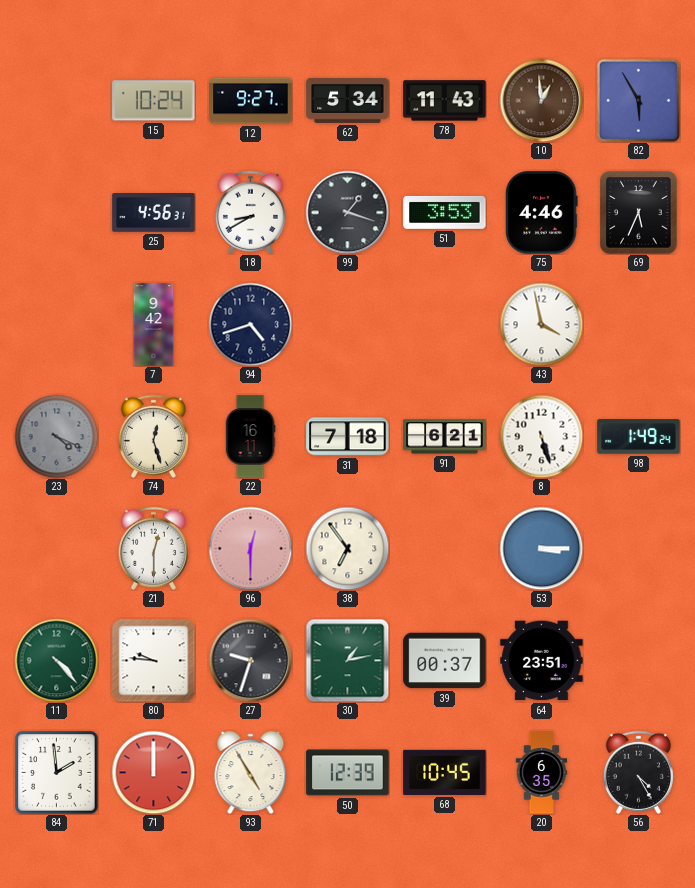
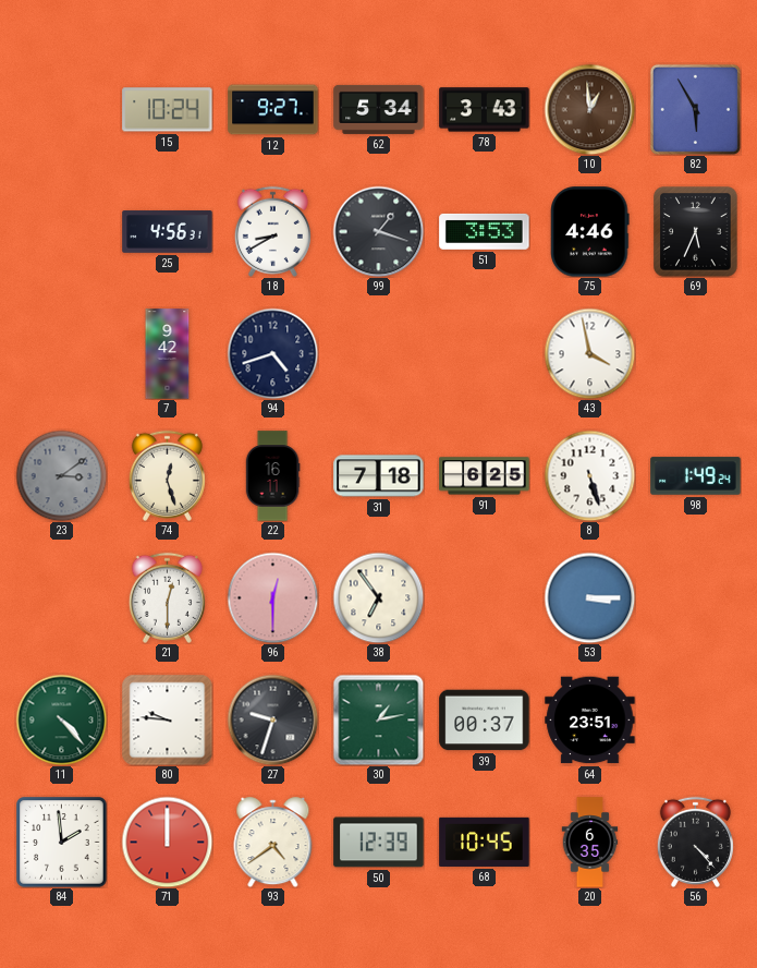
78: 11:43 -> 3:43
23: 4:19 -> 3:09
91: 6:21 -> 6:25
93: 4:55 -> 4:39
56: 4:25 -> 4:23
